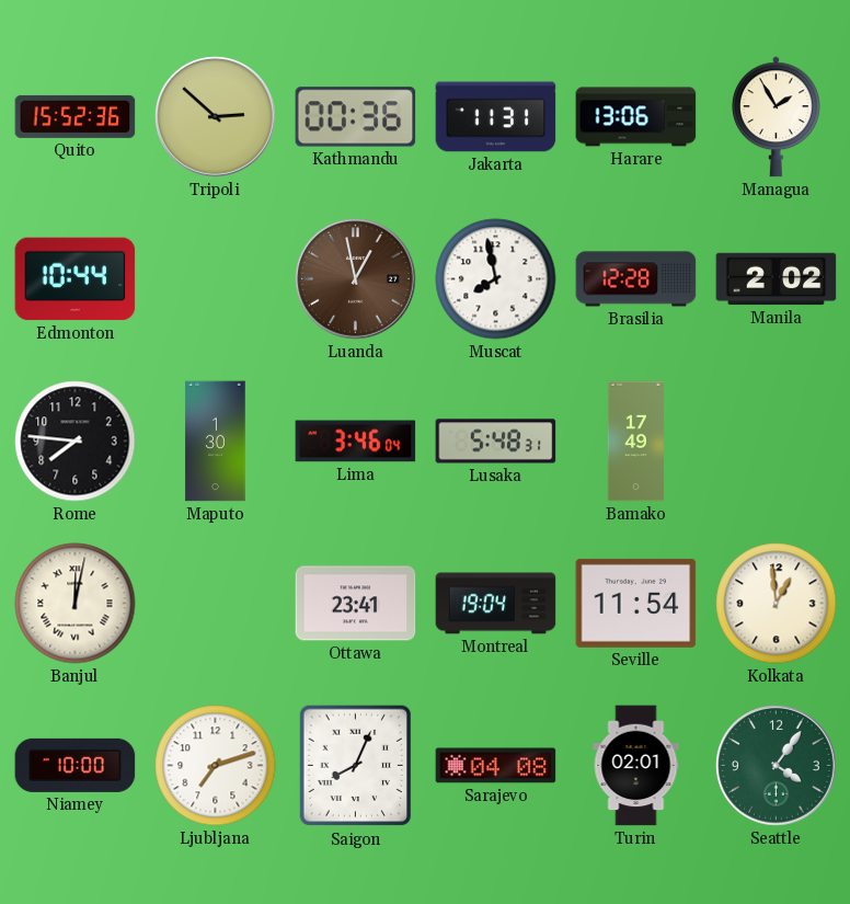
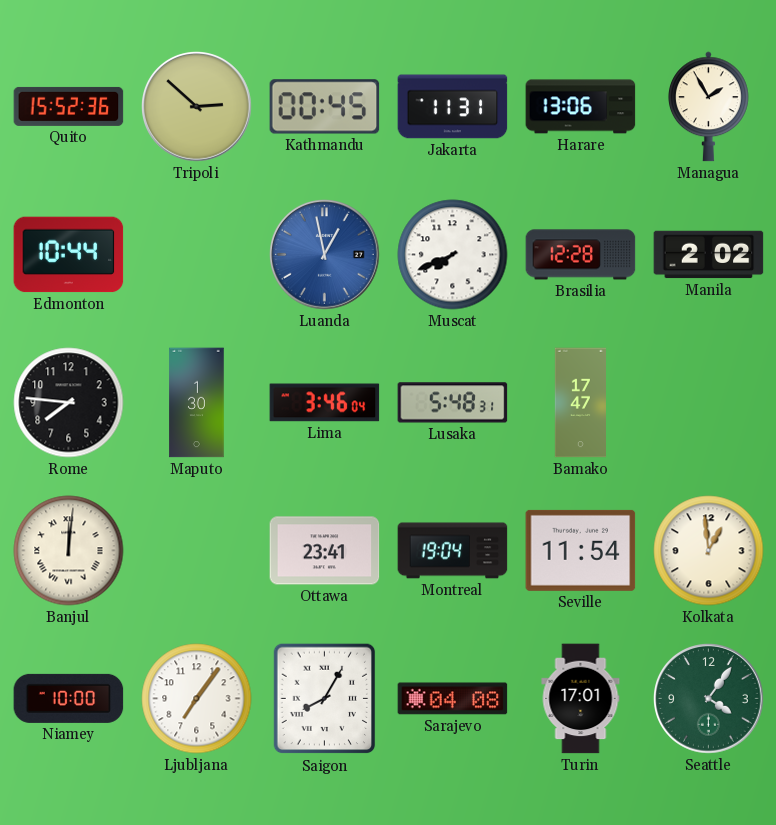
Kathmandu: 00:36 -> 00:45
Luanda dial: brown -> blue
Muscat: 7:58 -> 7:41
Bamako: 17:49 -> 17:47
Banjul: 12:02 -> 12:01
Ljubljana: 7:12 -> 7:06
Saigon: 8:04 -> 8:05
Turin: 02:01 -> 17:01
